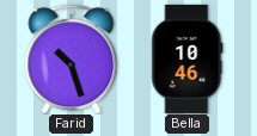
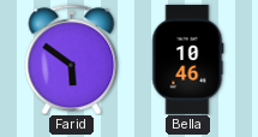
Farid: 10:27 -> 5:51
